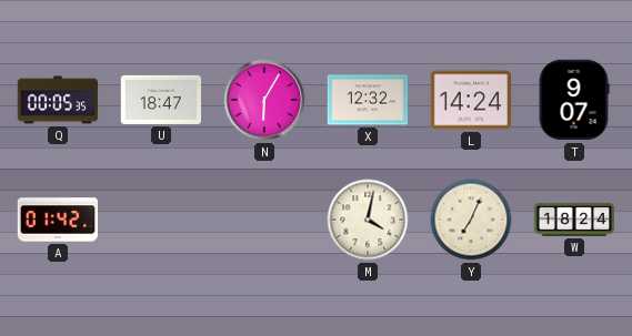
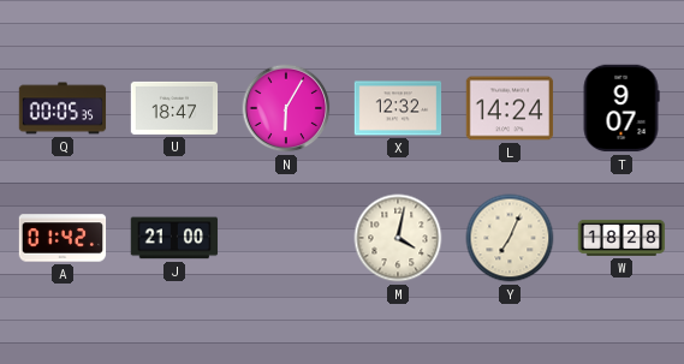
J: none -> 21:00
W: 18:24 -> 18:28
